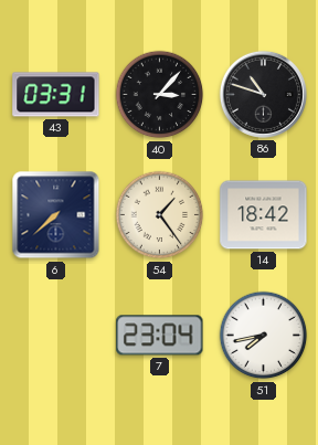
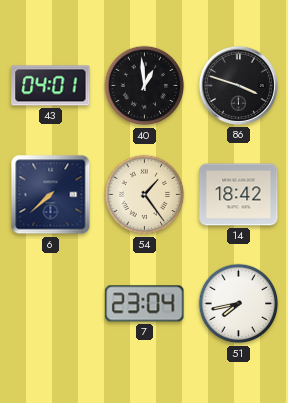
43: 03:31 -> 04:01
40: 3:07 -> 12:59
86: 10:48 -> 3:48
